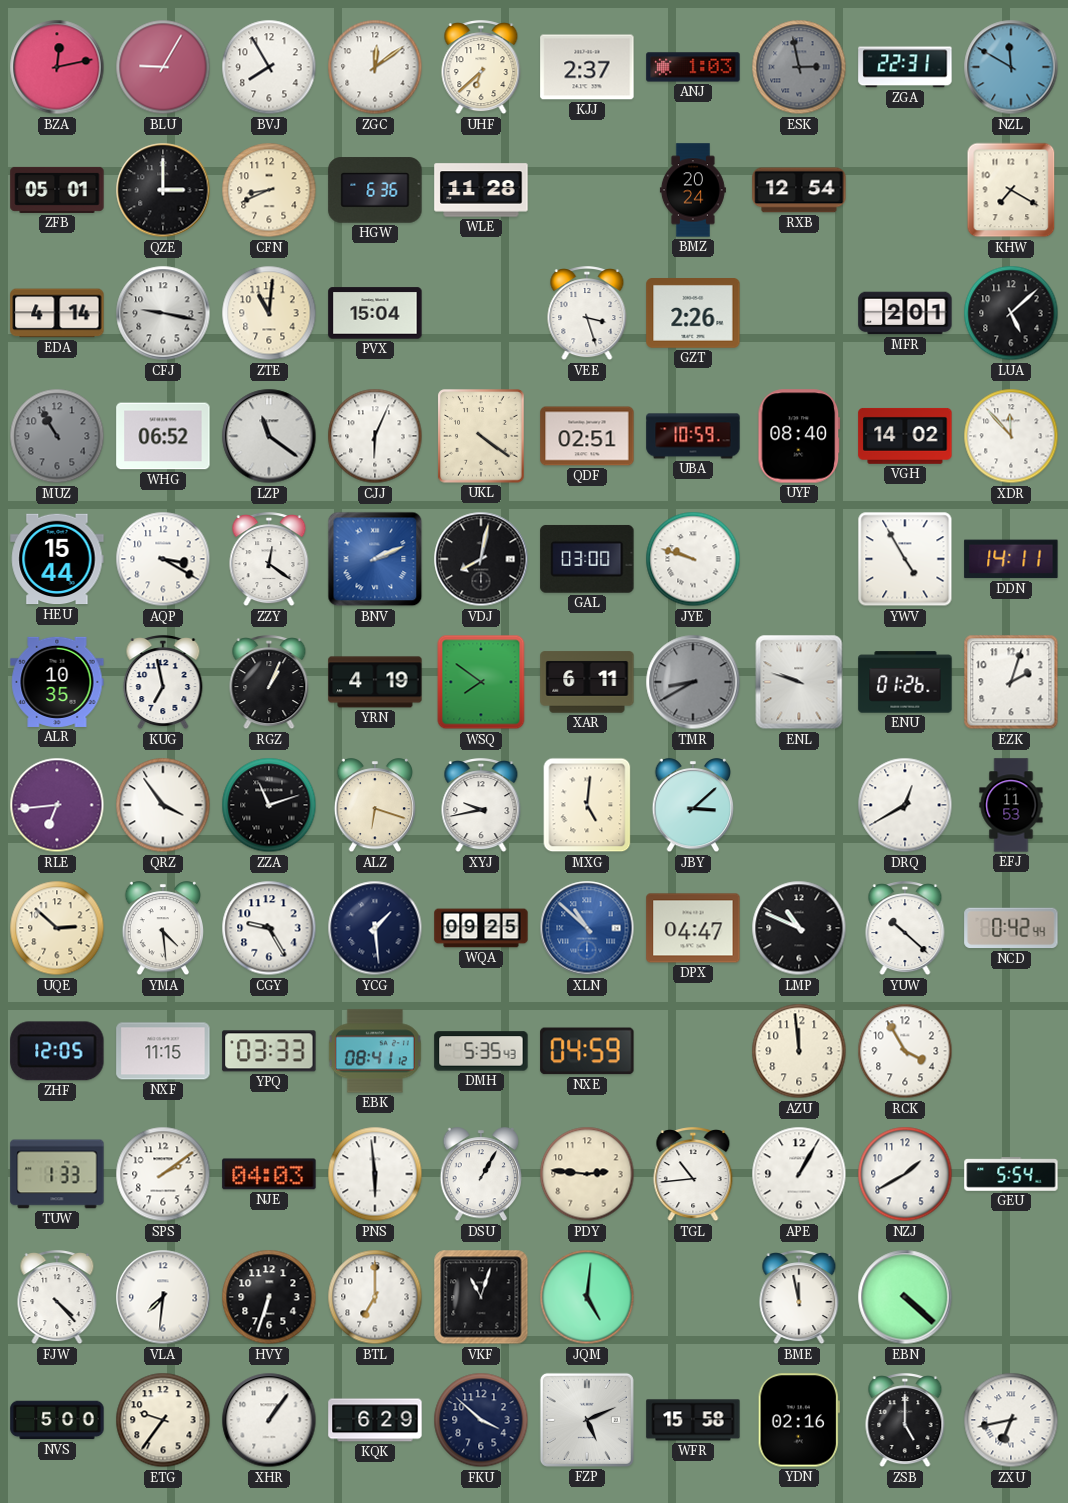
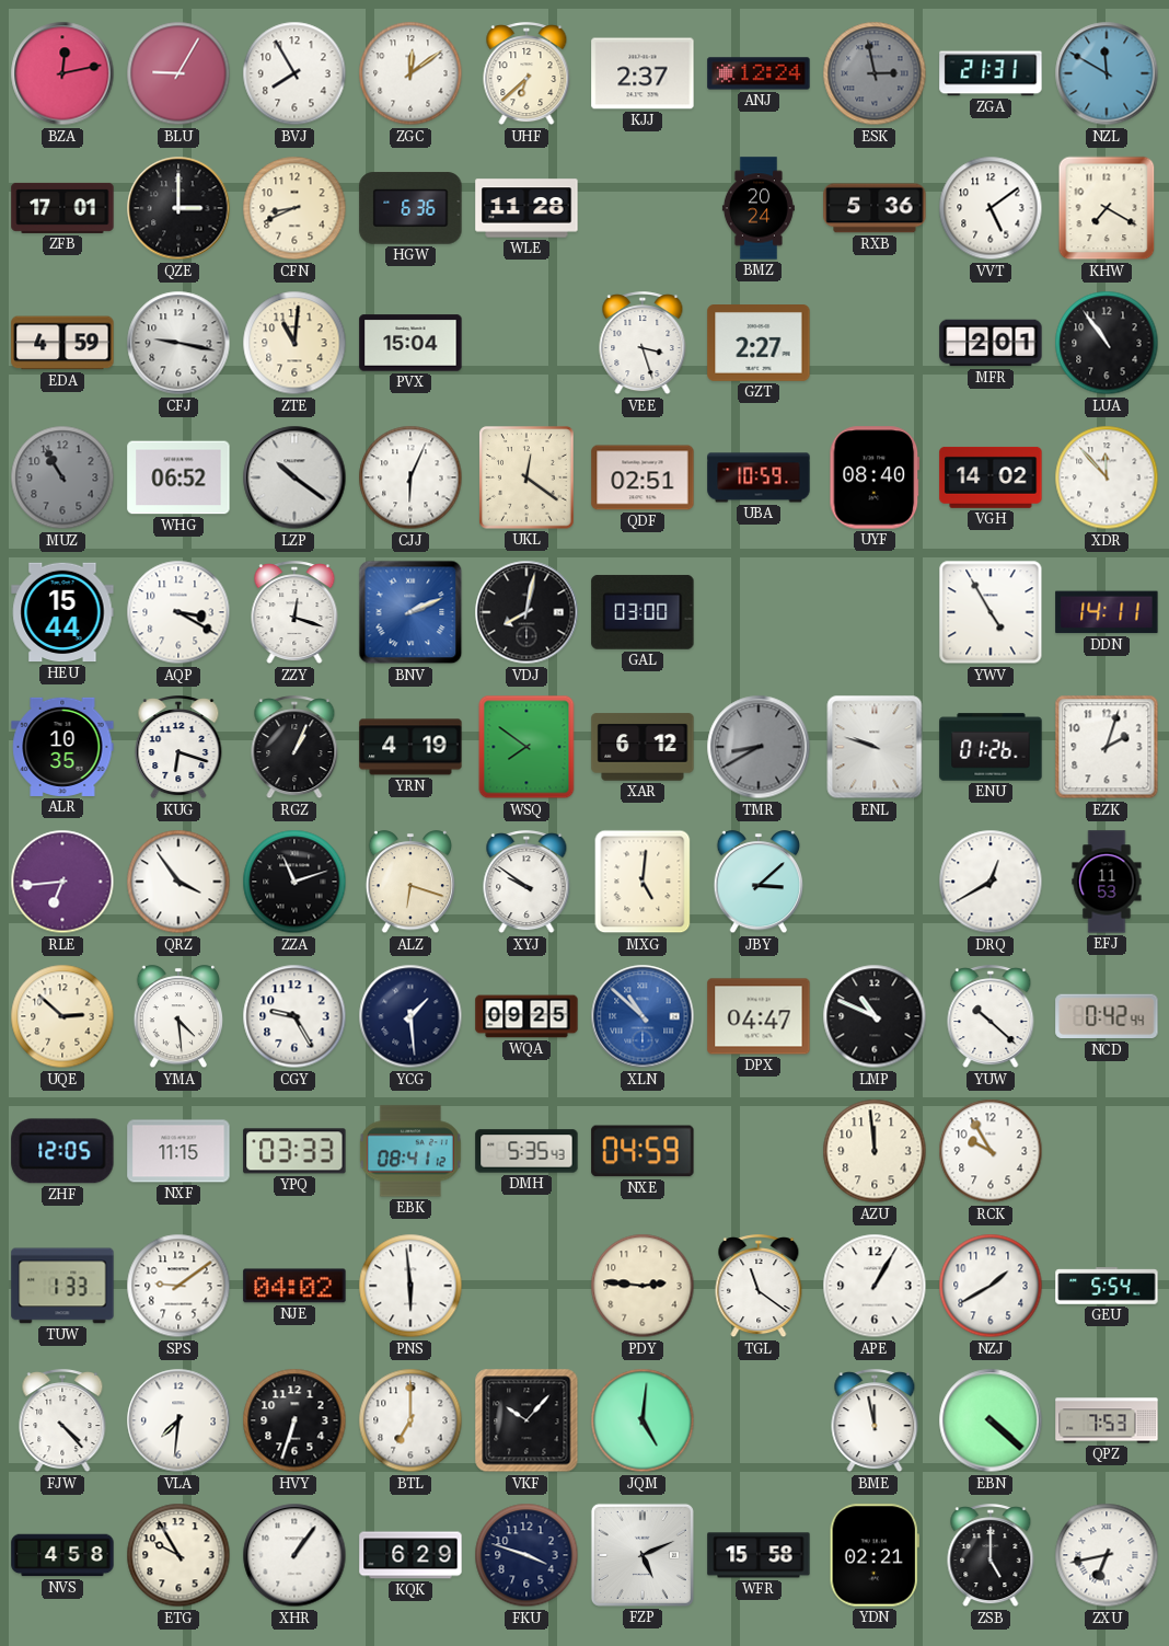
ANJ: 1:03 -> 12:24
ZGA: 22:31 -> 21:31
ZFB: 05:01 -> 17:01
RXB: 12:54 -> 5:36
VVT: none -> 5:09
EDA: 4:14 -> 4:59
GZT: 2:26 -> 2:27
LUA: 5:08 -> 10:54
LZP: 11:21 -> 10:21
UKL: 4:21 -> 12:21
ZZY: 12:21 -> 12:18
JYE: 9:48 -> none
KUG: 6:58 -> 6:18
XAR: 6:11 -> 6:12
XYJ: 9:43 -> 9:51
RCK: 3:55 -> 9:55
SPS: 2:09 -> 9:09
NJE: 04:03 -> 04:02
DSU: 1:05 -> none
TGL: 10:44 -> 11:21
VKF: 11:03 -> 10:07
QPZ: none -> 7:53
NVS: 5:00 -> 4:58
ETG: 9:36 -> 9:55
FKU: 3:52 -> 3:48
YDN: 02:16 -> 02:21
